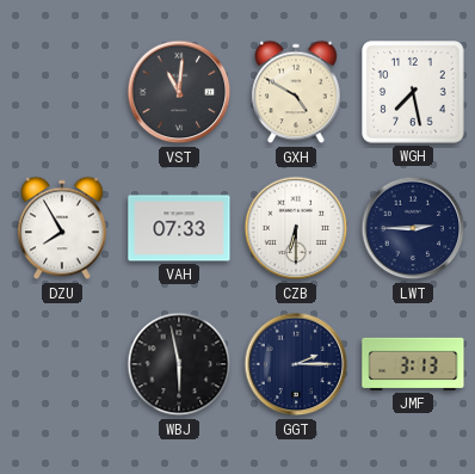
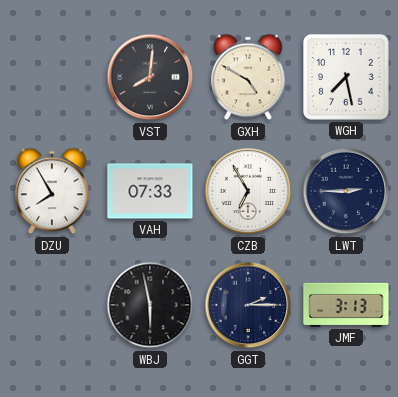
VST: 11:01 -> 8:01
CZB: 6:30 -> 6:55
